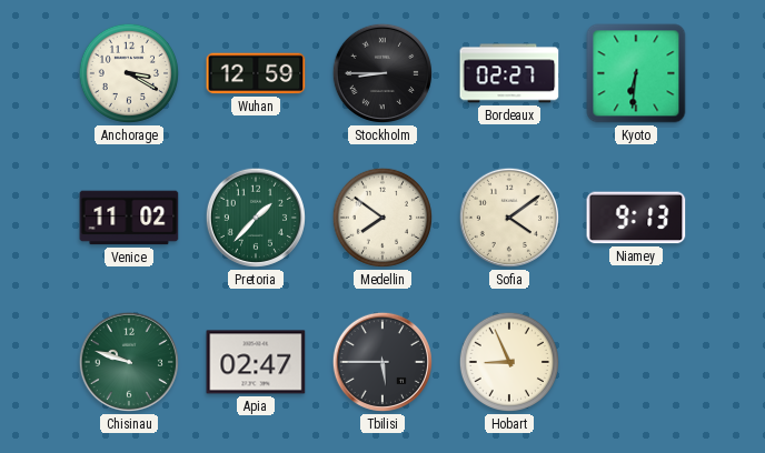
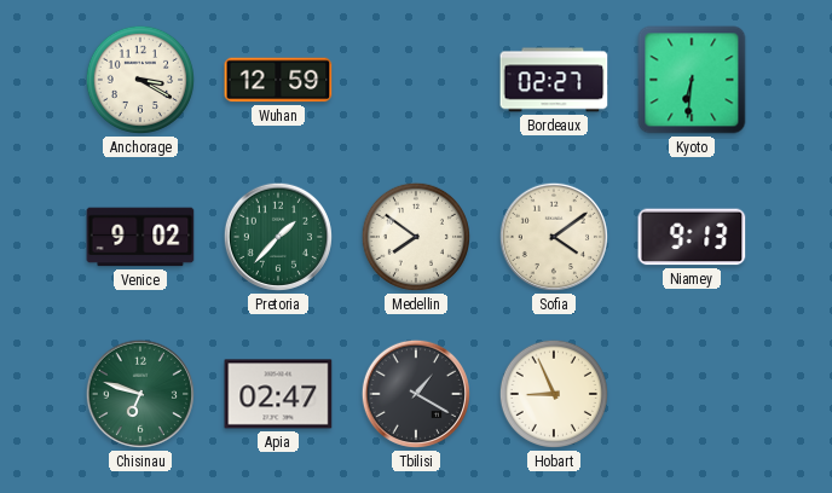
Stockholm: 8:45 -> none
Venice: 11:02 -> 9:02
Chisinau: 9:48 -> 6:48
Tbilisi: 5:45 -> 1:20
